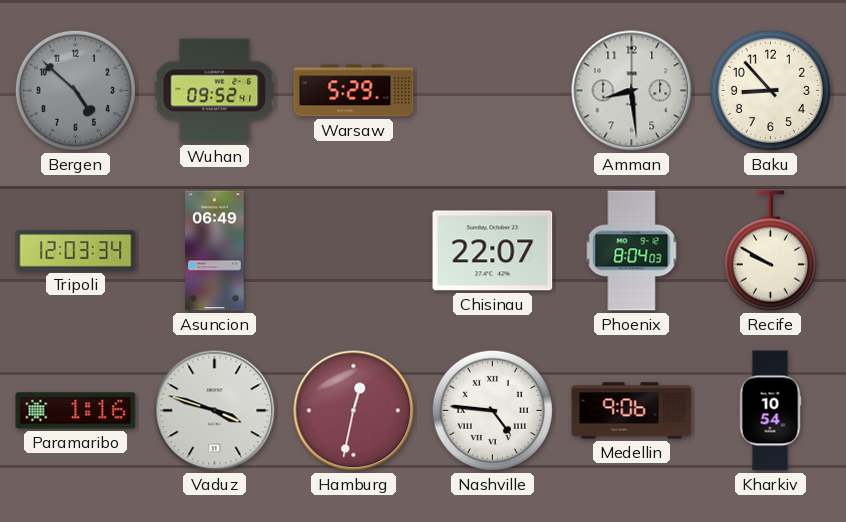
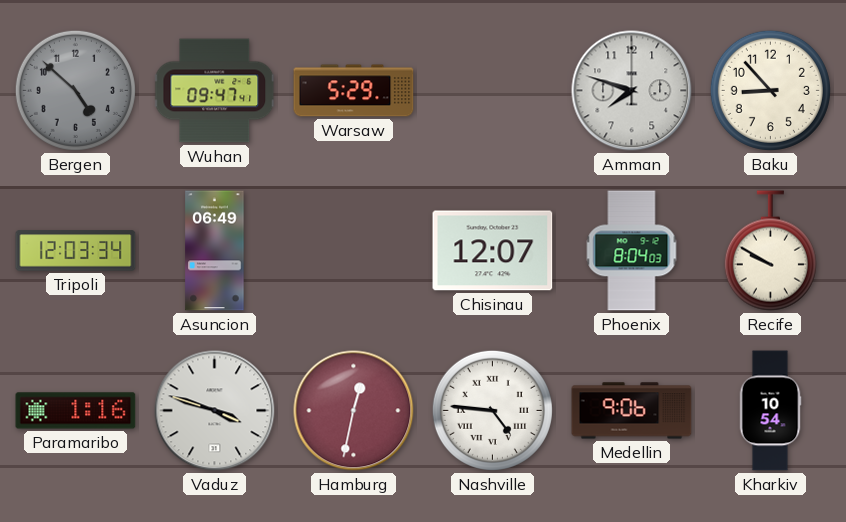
Wuhan: 09:52 -> 09:47
Amman: 8:29 -> 7:48
Chisinau: 22:07 -> 12:07
